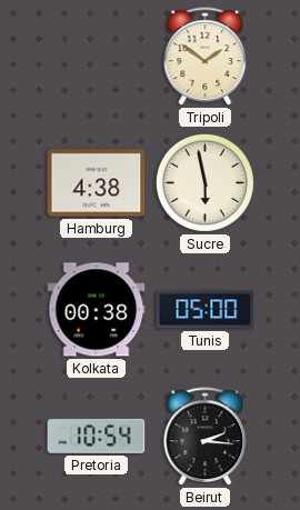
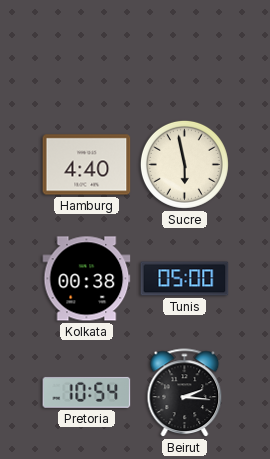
Tripoli: 1:51 -> none
Hamburg: 4:38 -> 4:40
